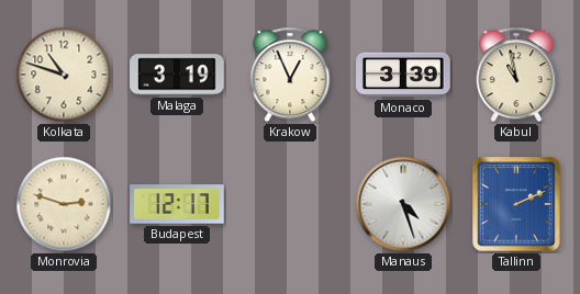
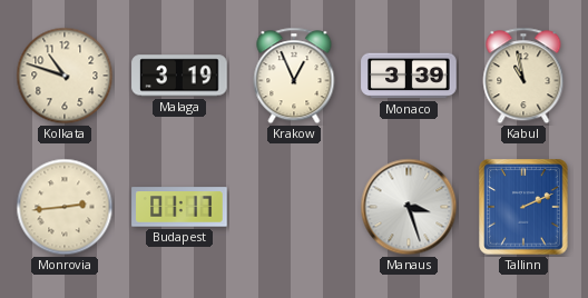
Monrovia: 2:48 -> 2:44
Budapest: 12:17 -> 01:17
Manaus: 4:27 -> 3:27
